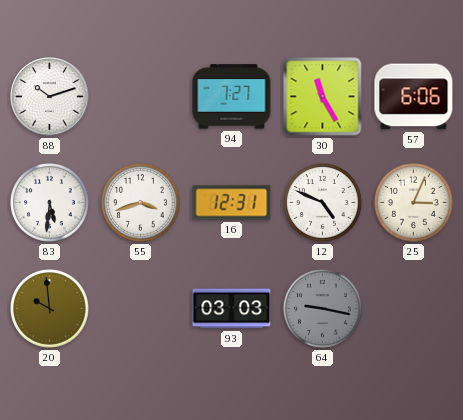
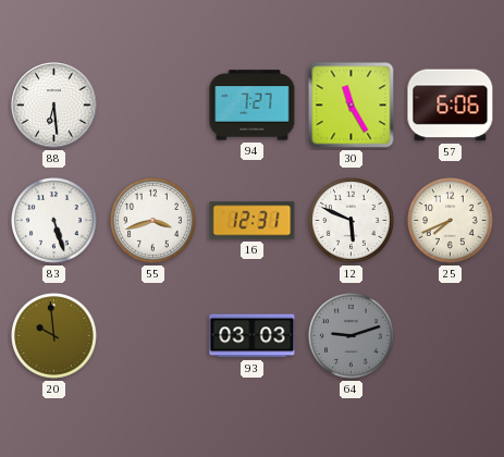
88: 10:12 -> 6:29
83: 5:31 -> 5:27
12: 4:49 -> 5:49
25: 3:04 -> 7:41
64: 9:17 -> 9:12
